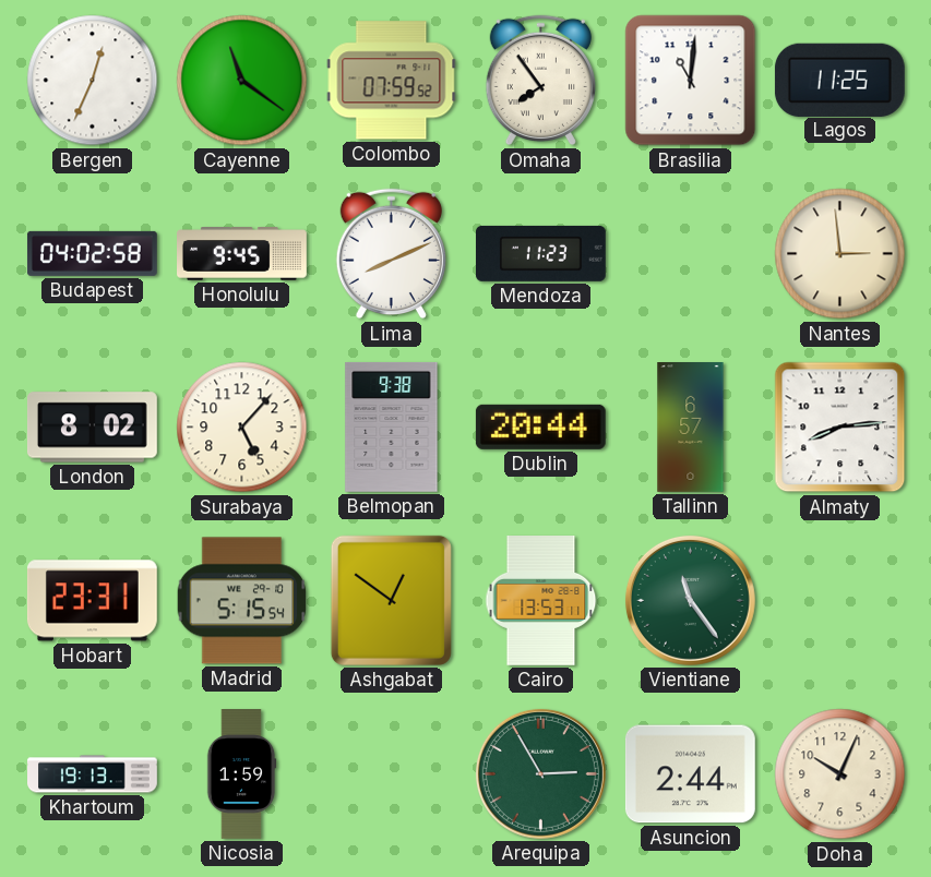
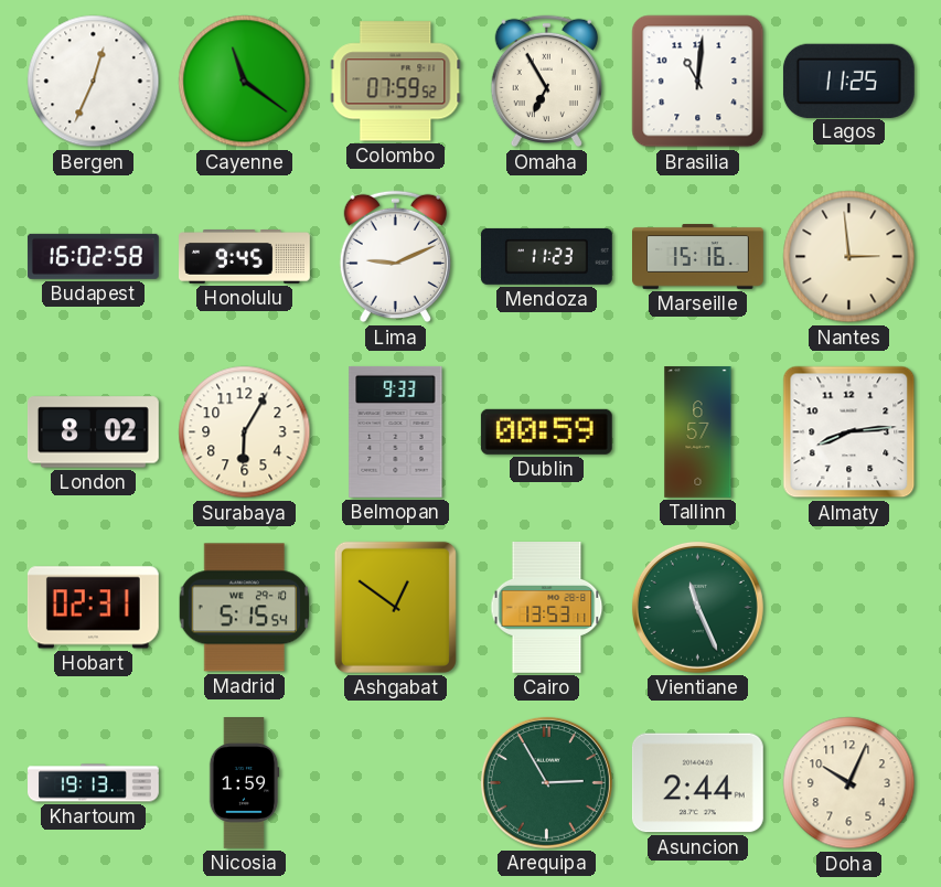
Omaha: 7:54 -> 6:55
Budapest: 04:02 -> 16:02
Lima: 8:11 -> 9:11
Marseille: none -> 15:16
Surabaya: 5:07 -> 6:05
Belmopan: 9:38 -> 9:33
Dublin: 20:44 -> 00:59
Hobart: 23:31 -> 02:31
Vientiane: 11:24 -> 11:26
